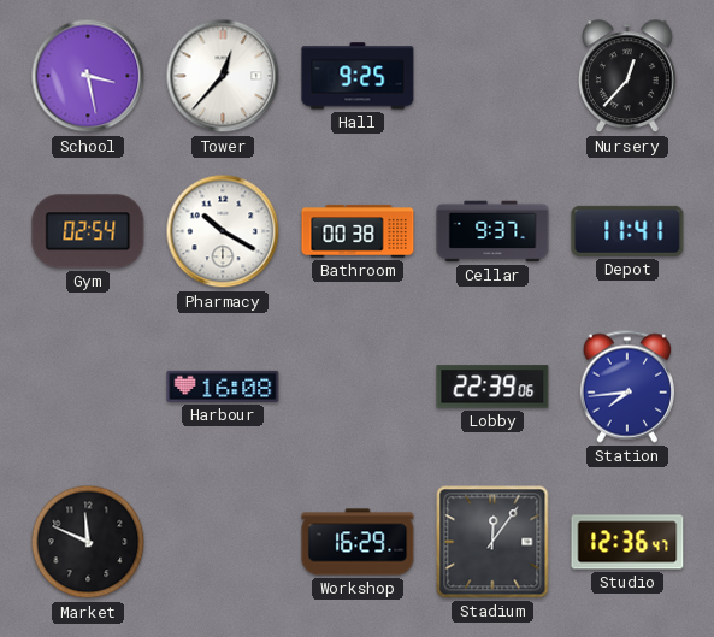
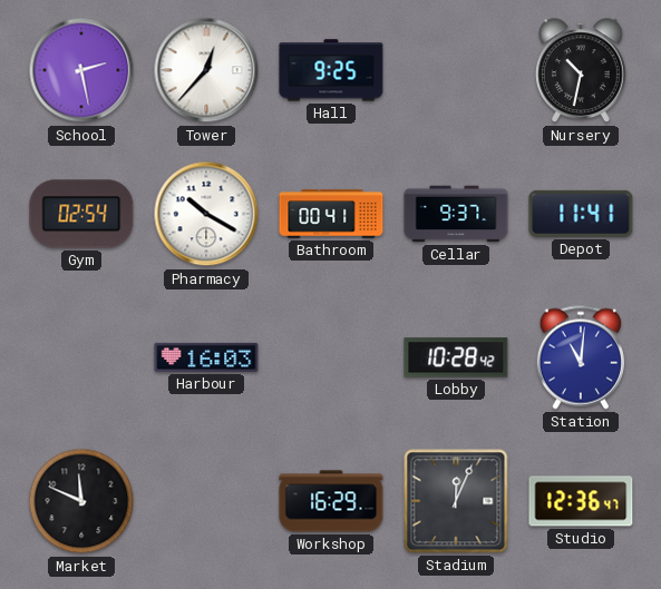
School: 3:28 -> 2:28
Nursery: 12:37 -> 10:32
Bathroom: 00:38 -> 00:41
Harbour: 16:08 -> 16:03
Lobby: 22:39 -> 10:28
Station: 7:44 -> 11:01
Stadium: 12:06 -> 12:04
